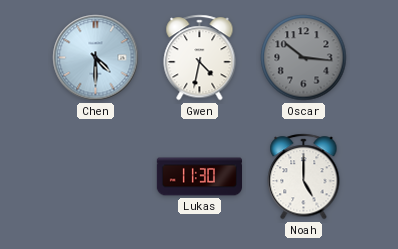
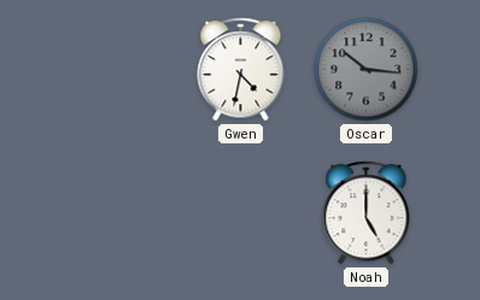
Chen: 4:30 -> none
Lukas: 11:30 -> none
